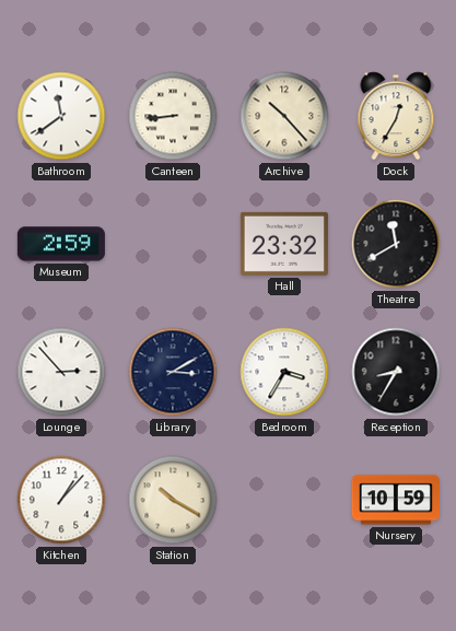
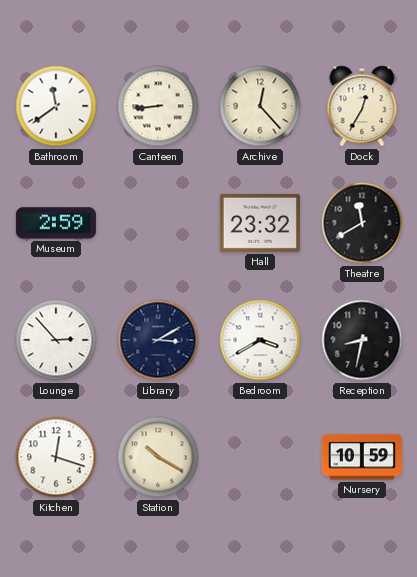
Archive: 10:23 -> 12:23
Bedroom: 3:35 -> 3:40
Reception: 8:35 -> 8:32
Kitchen: 1:07 -> 12:18
